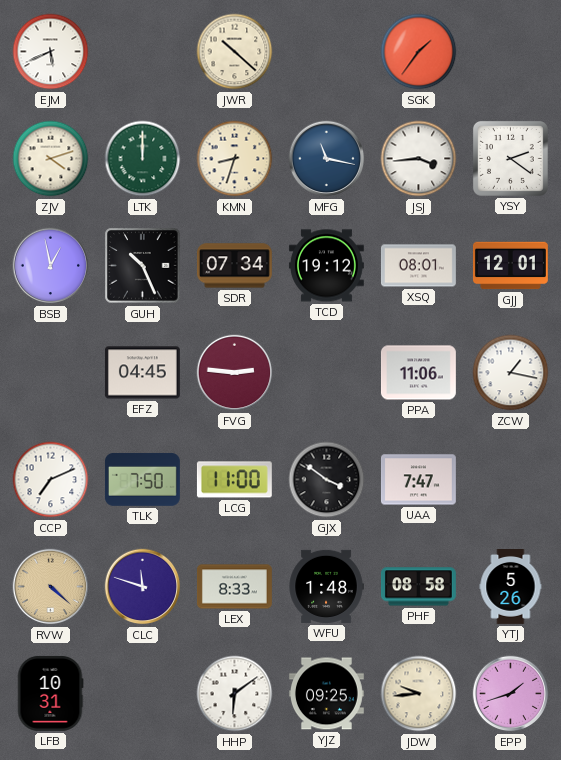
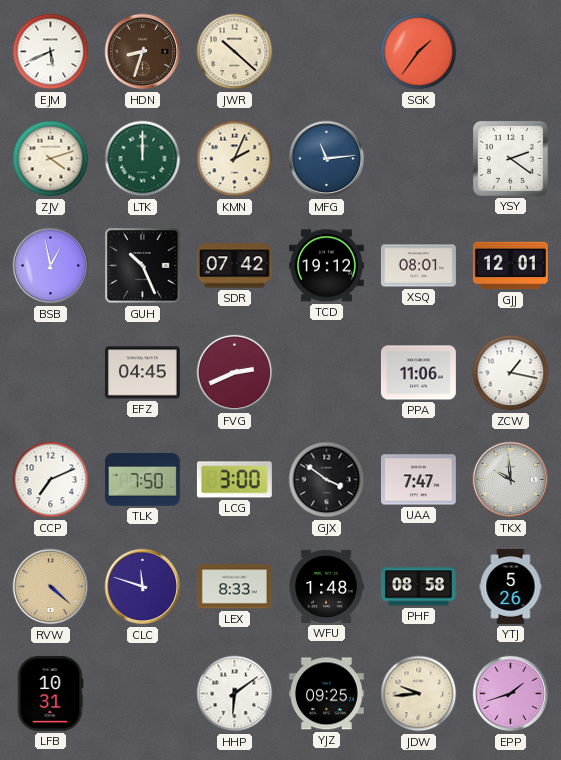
HDN: none -> 8:33
KMN: 8:33 -> 2:04
MFG: 11:17 -> 11:14
JSJ: 3:44 -> none
SDR: 07:34 -> 07:42
FVG: 2:46 -> 2:41
LCG: 11:00 -> 3:00
TKX: none -> 9:59
